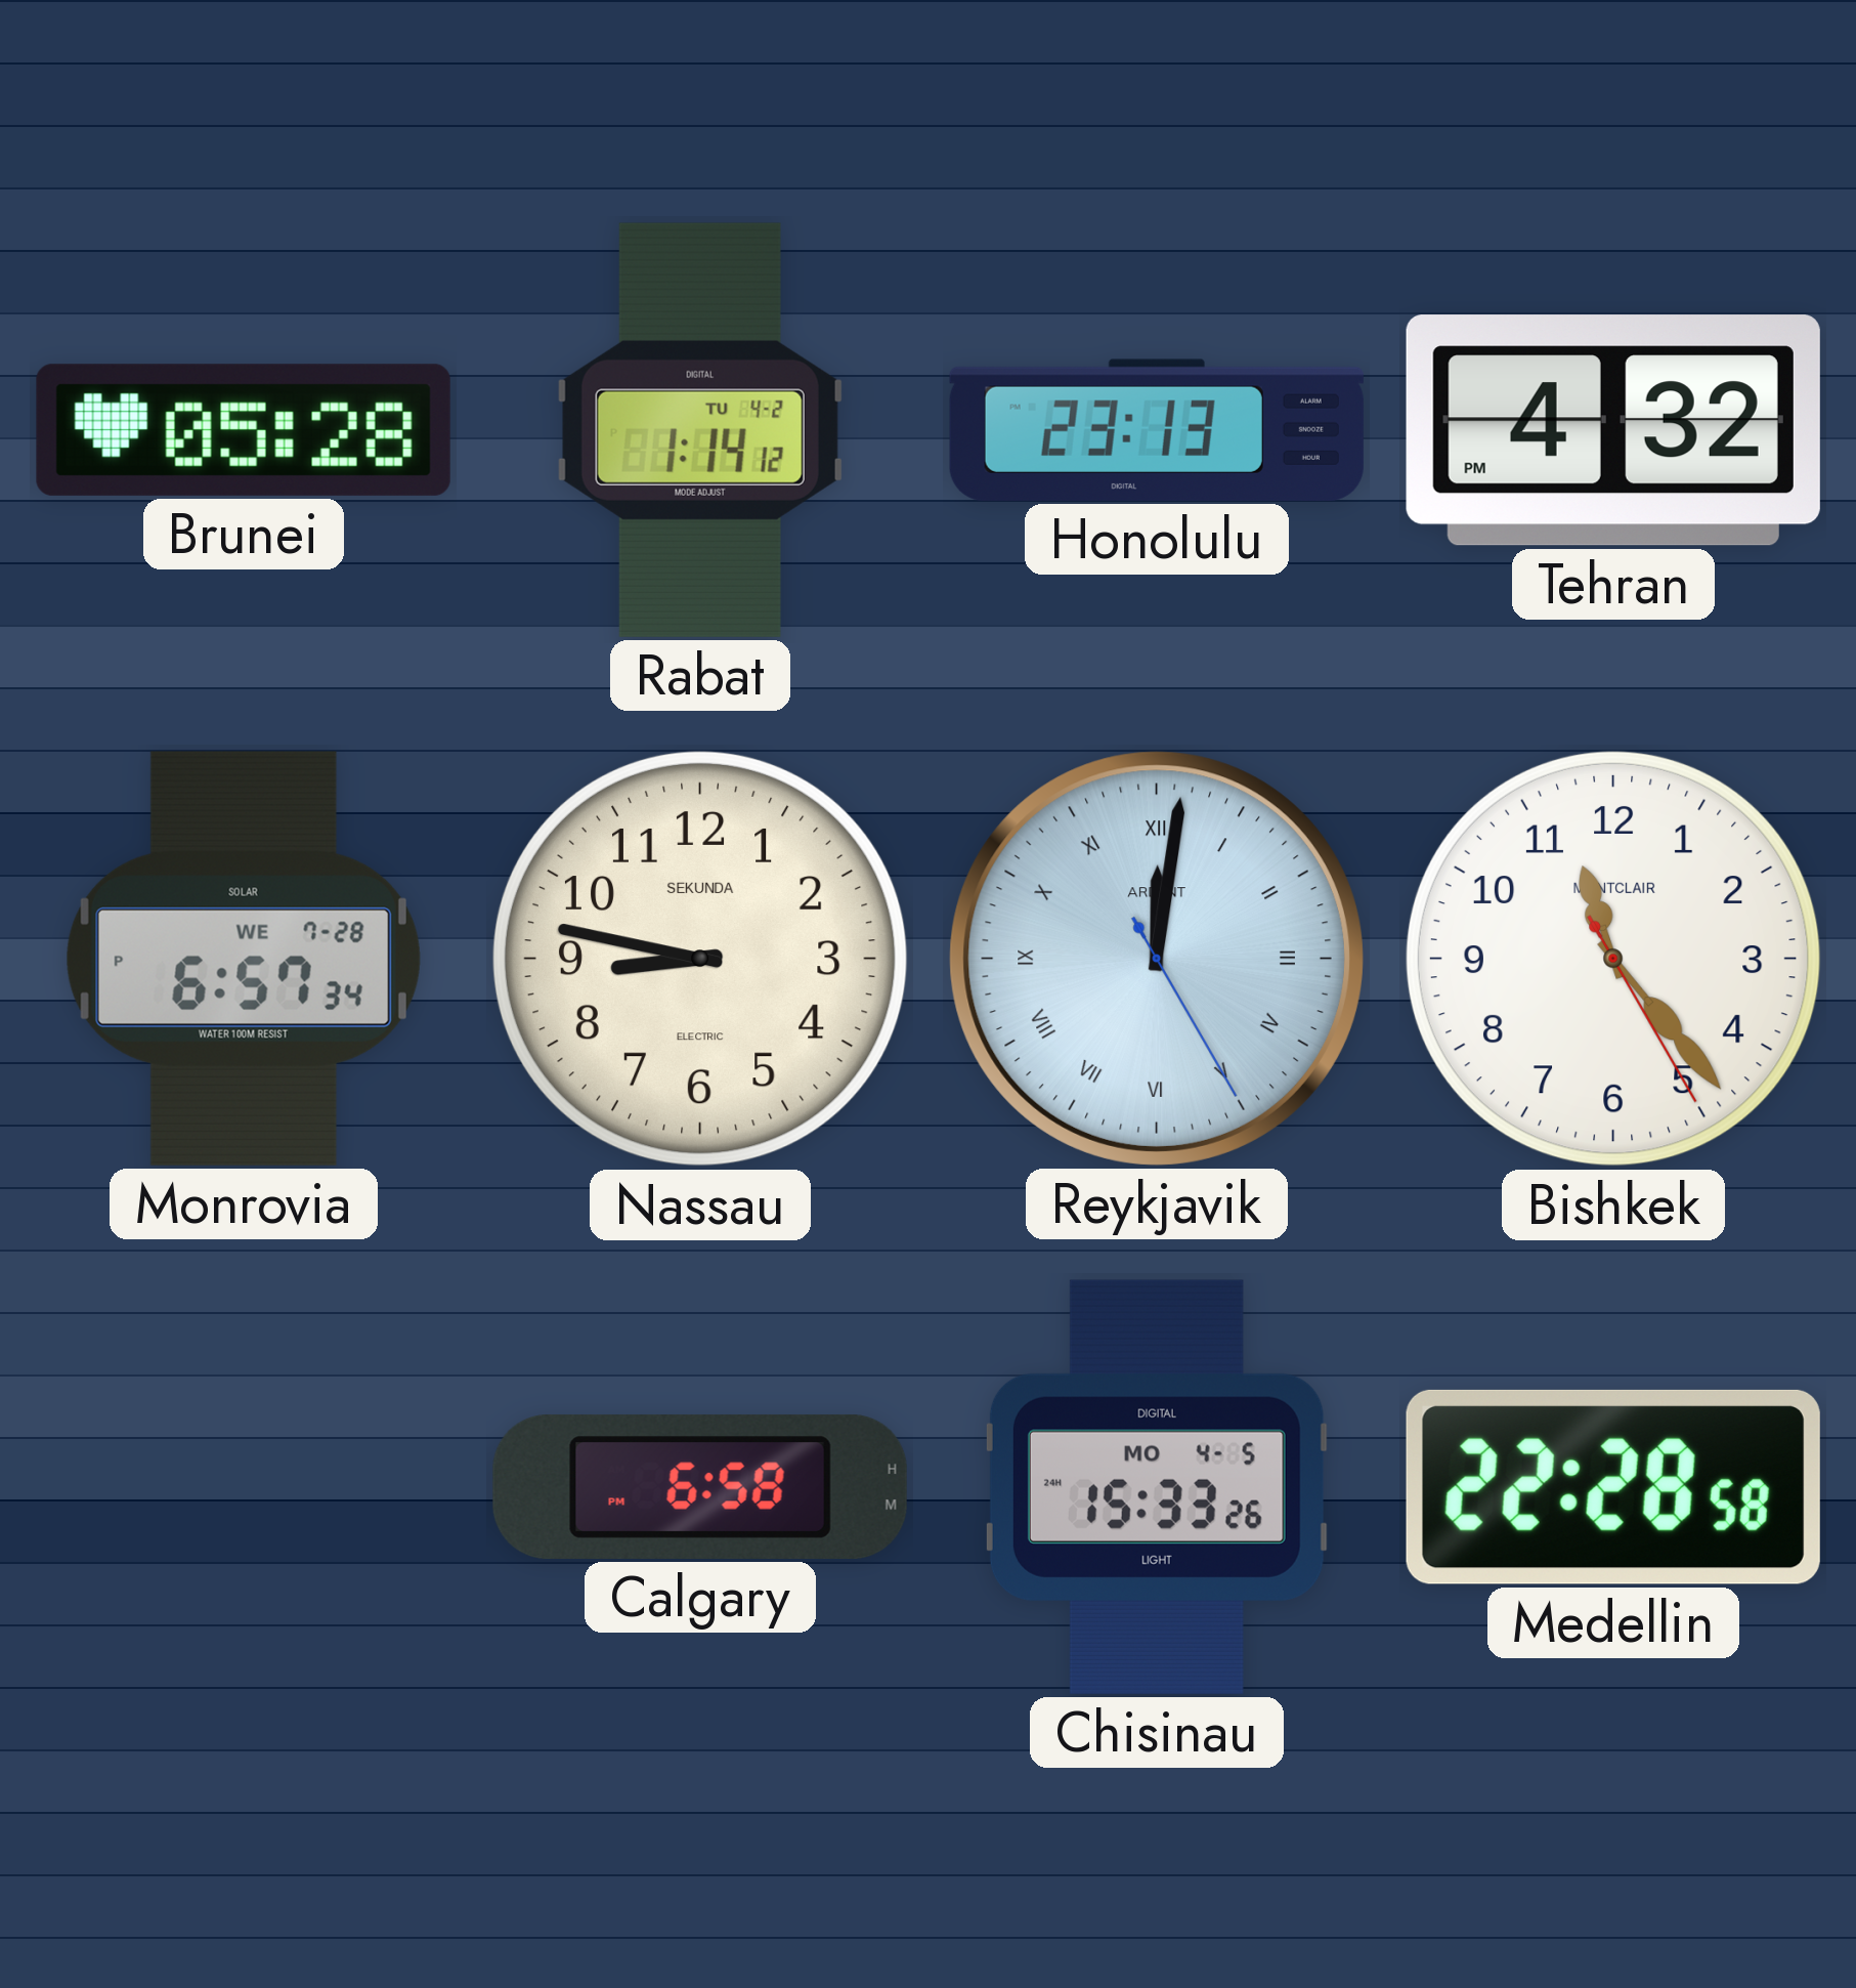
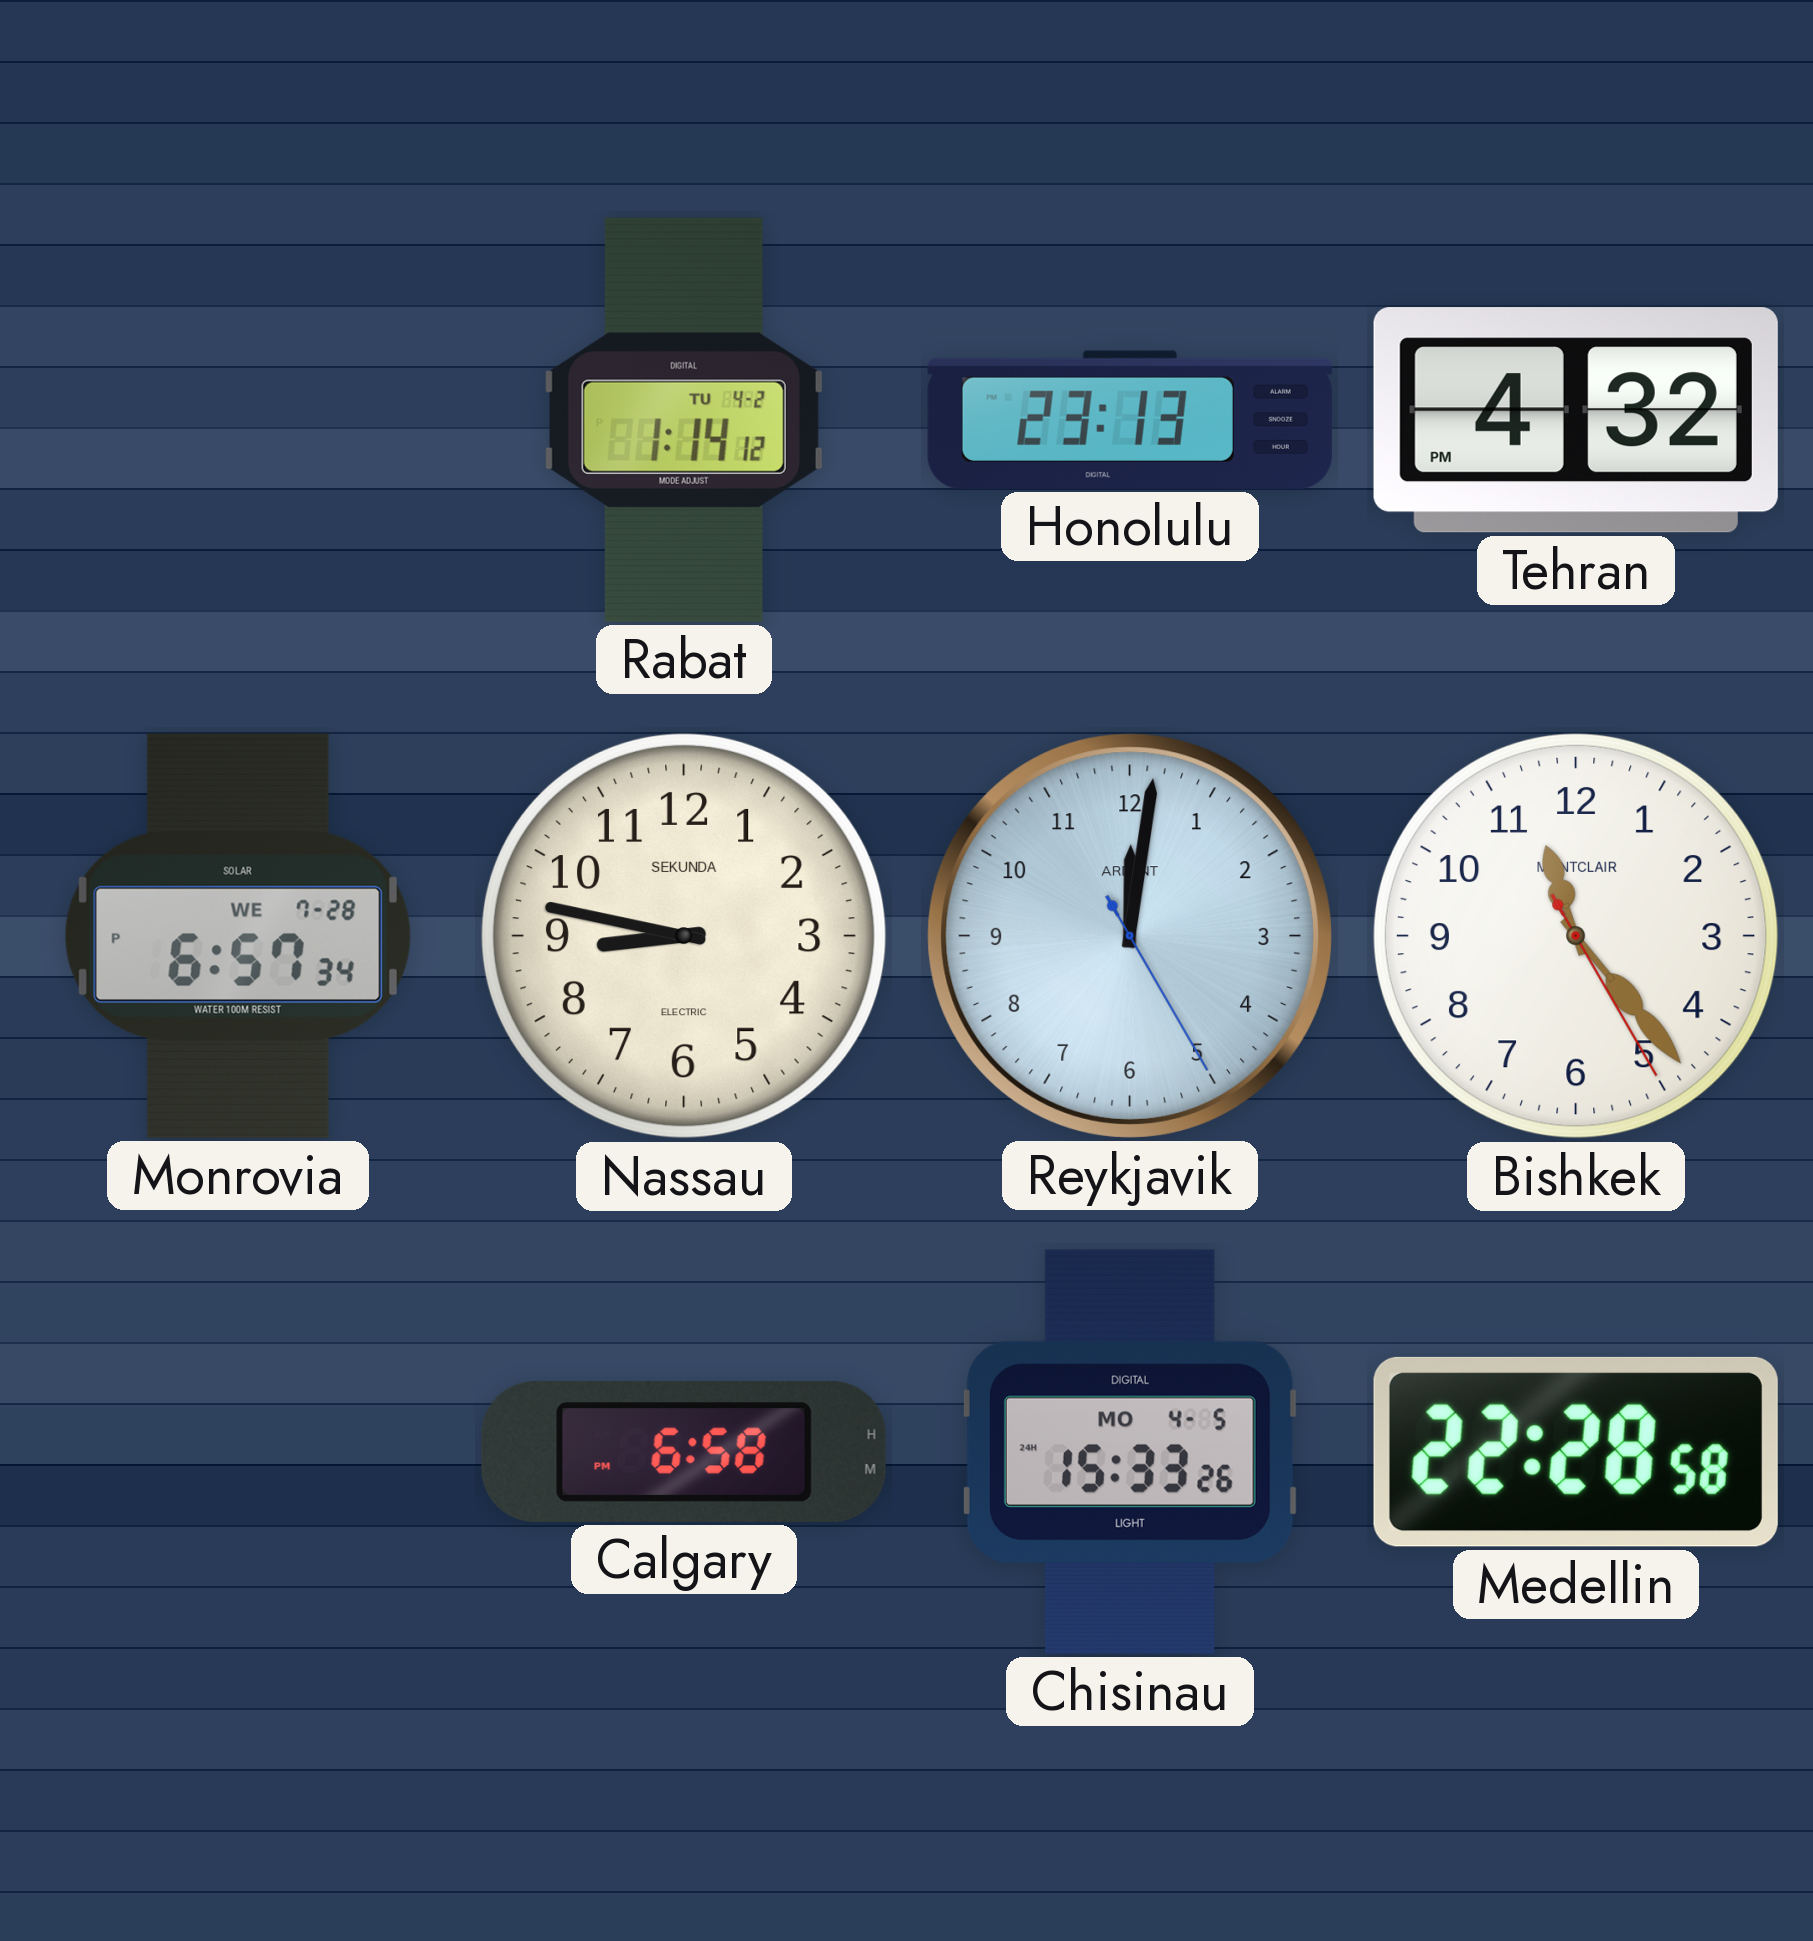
Brunei: 05:28 -> none
Reykjavik numerals: Roman -> Arabic
